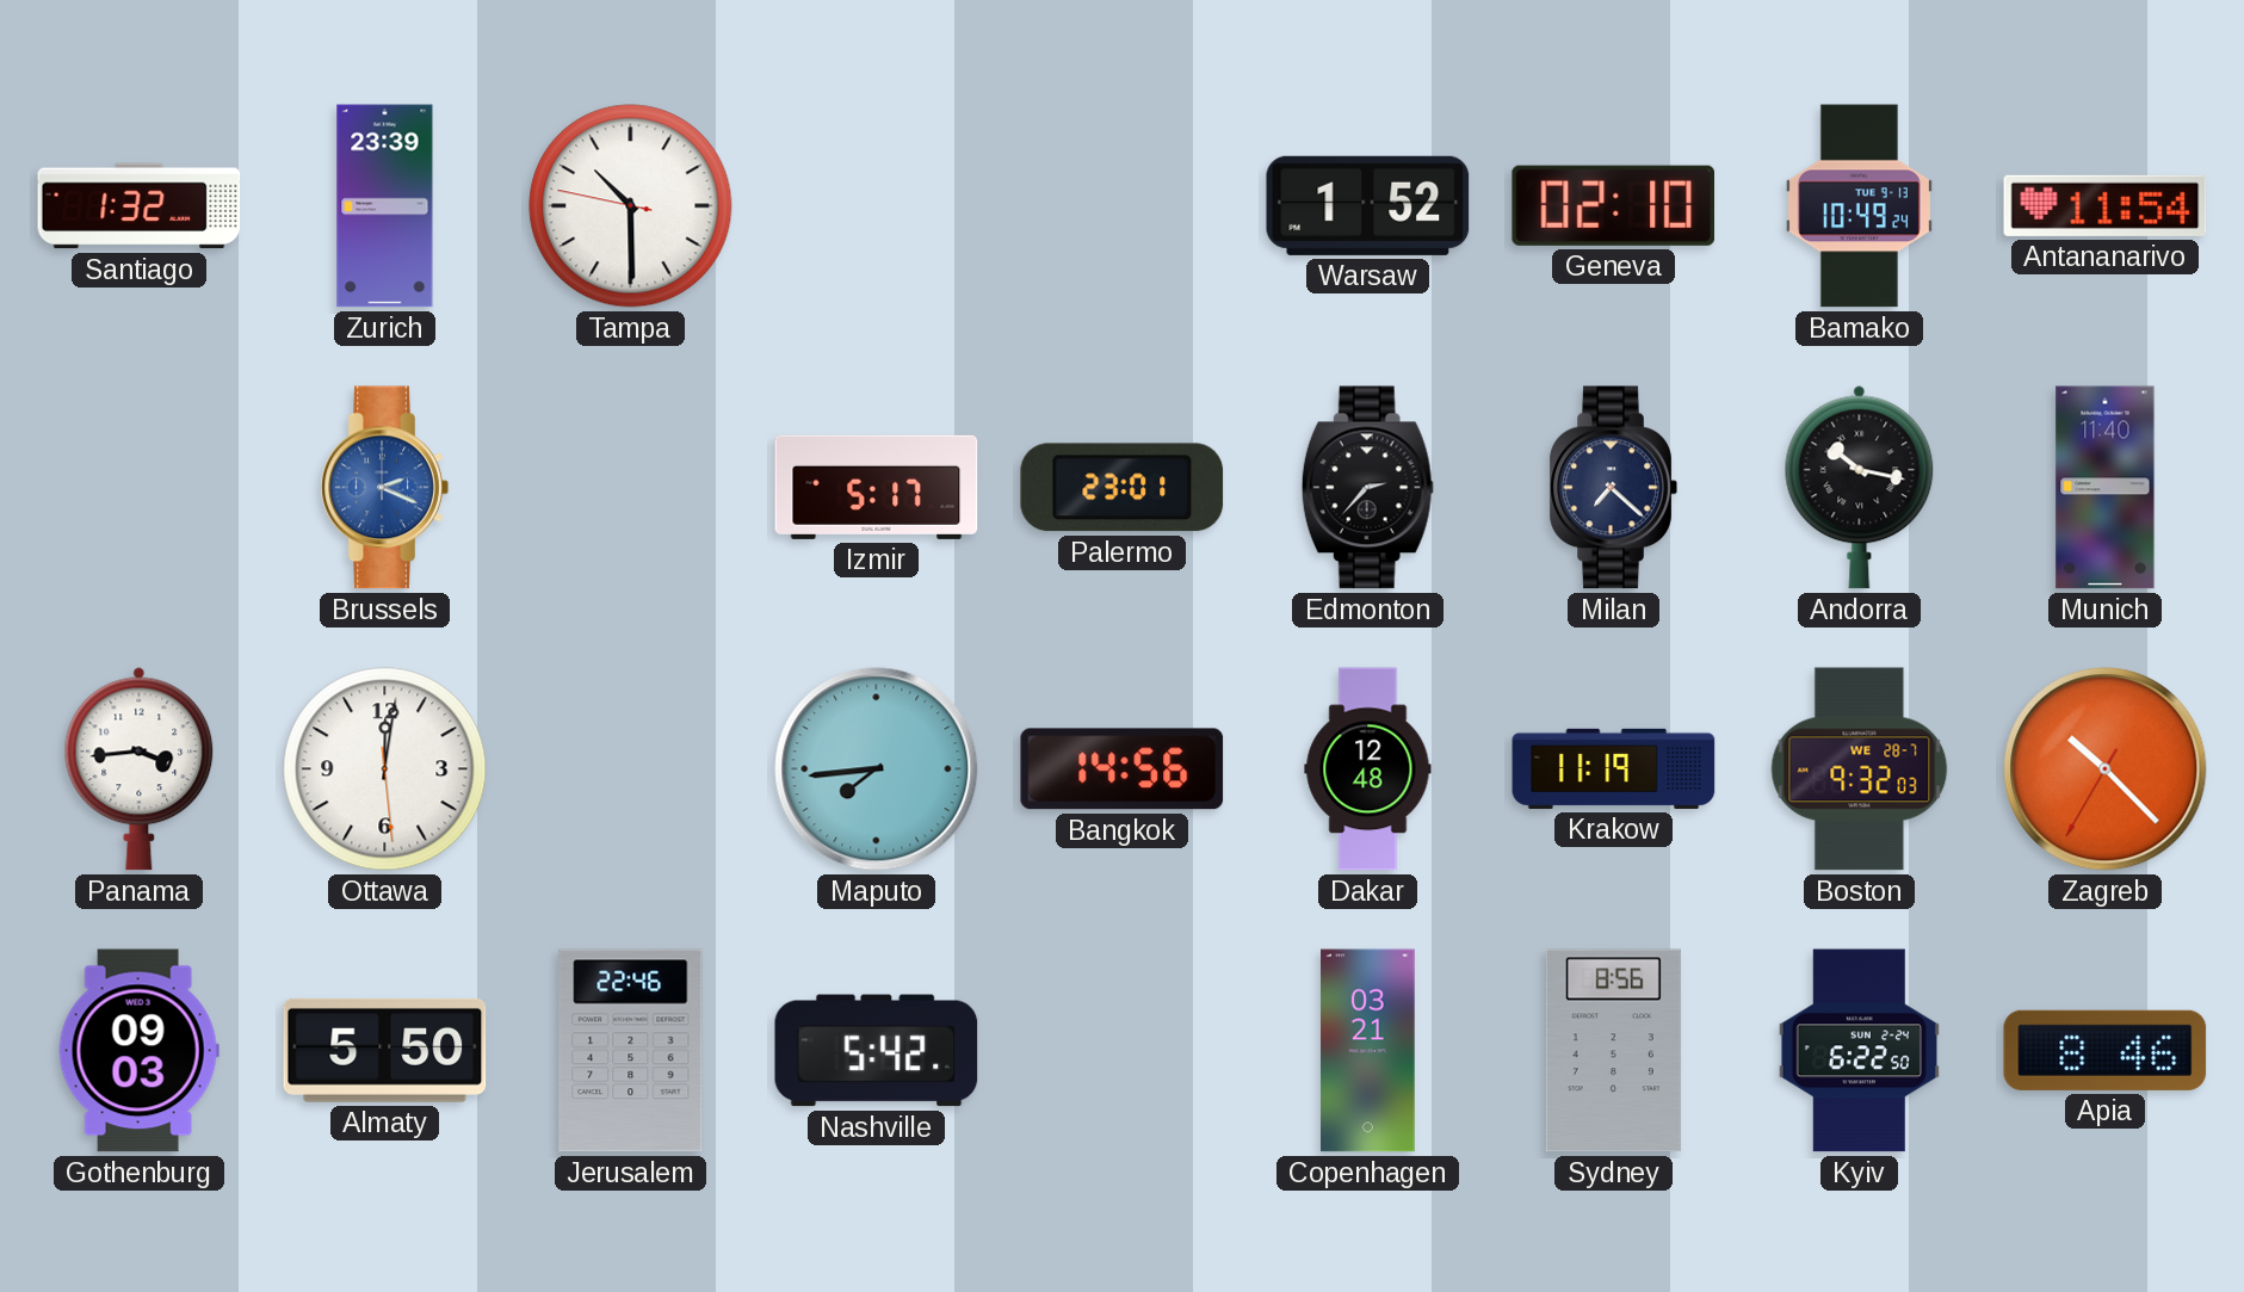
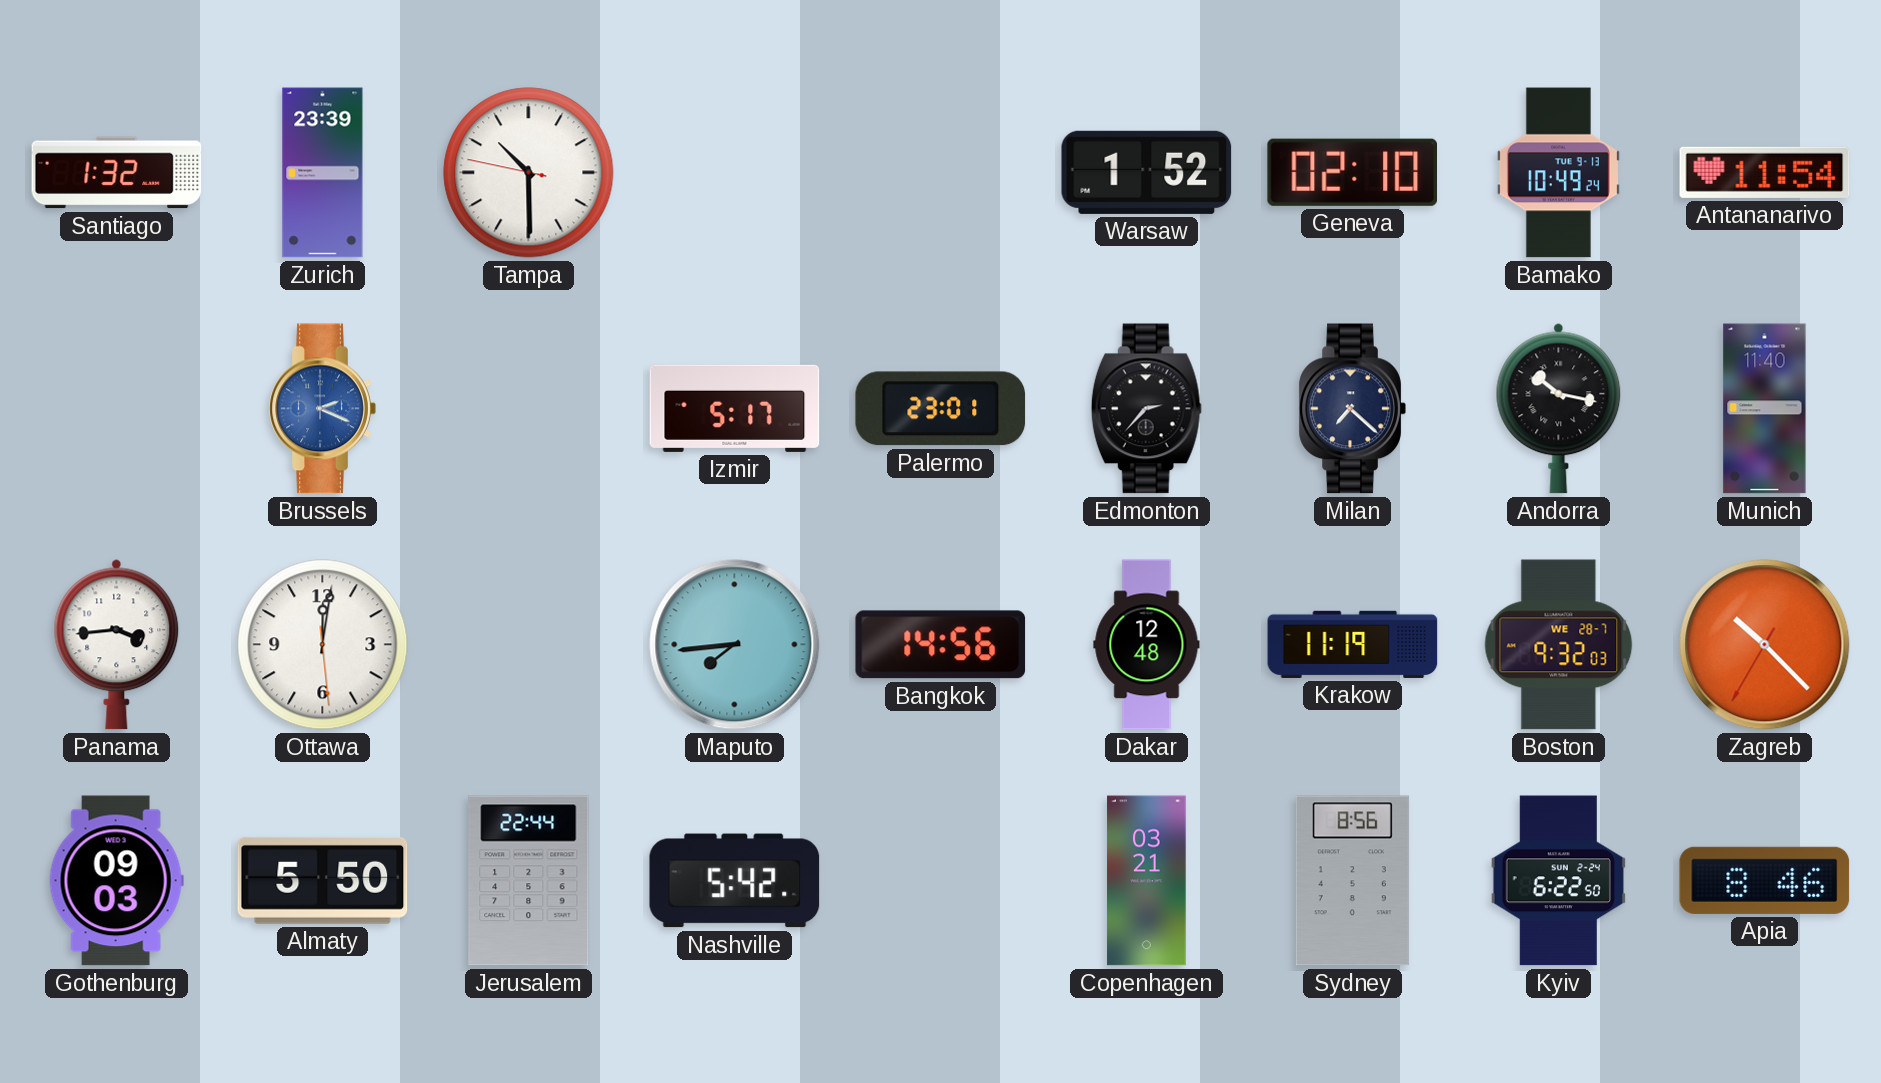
Jerusalem: 22:46 -> 22:44
